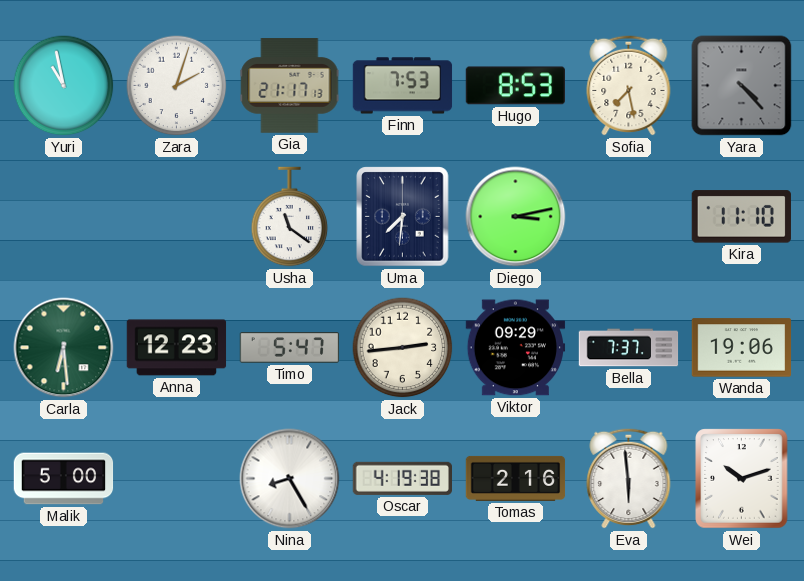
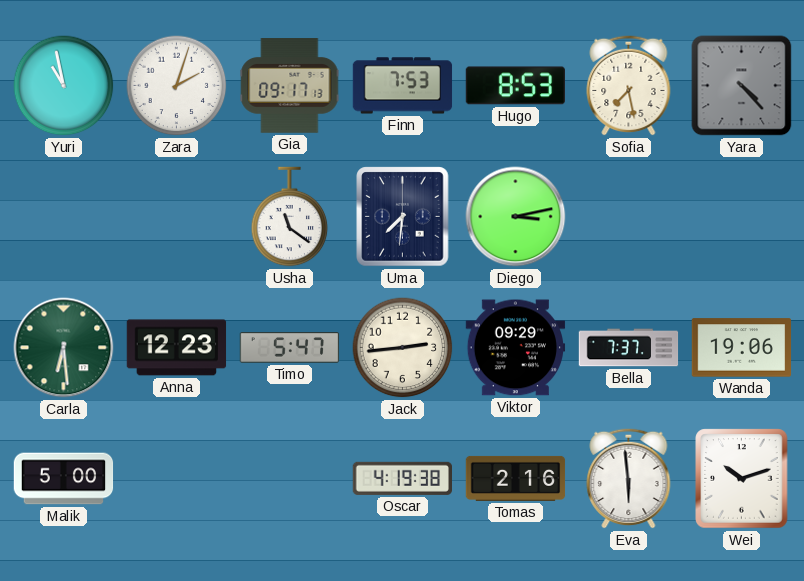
Gia: 21:17 -> 09:17
Kira: 11:10 -> none
Nina: 8:25 -> none
